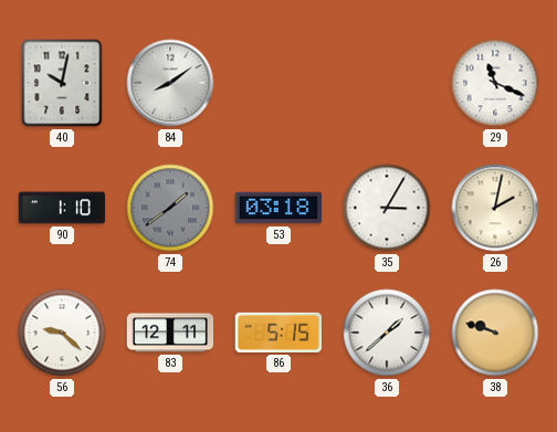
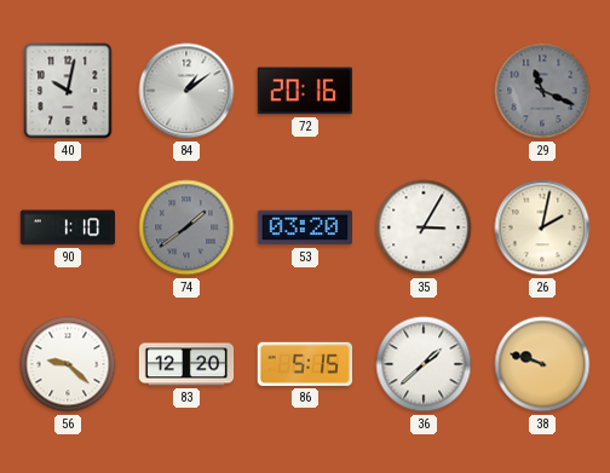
84: 8:09 -> 1:09
72: none -> 20:16
29 dial: white -> grey
53: 03:18 -> 03:20
83: 12:11 -> 12:20
